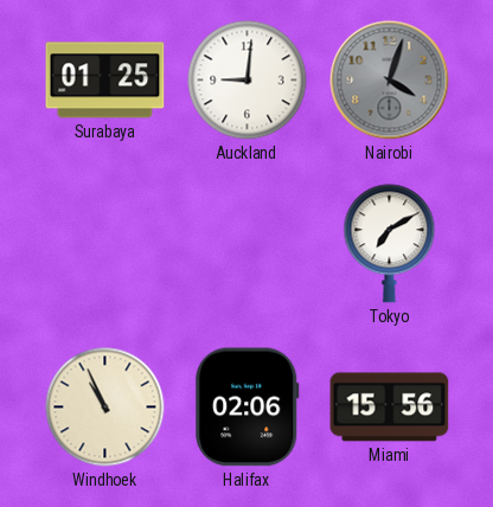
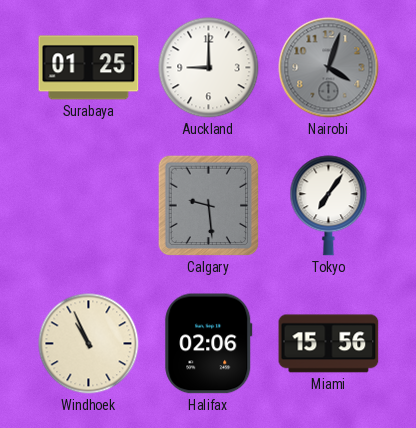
Auckland: 9:01 -> 9:00
Calgary: none -> 9:29
Tokyo: 7:10 -> 7:06
